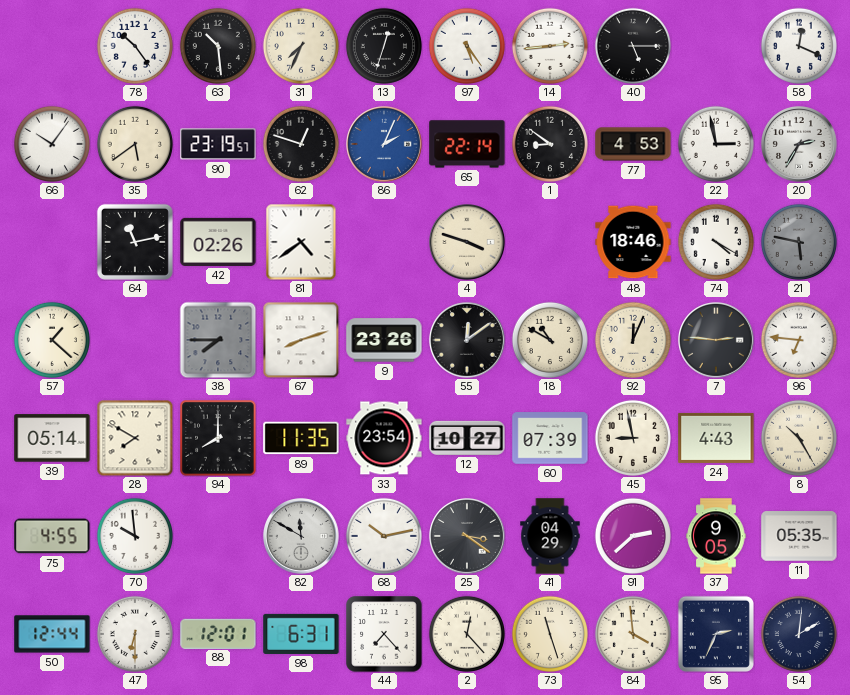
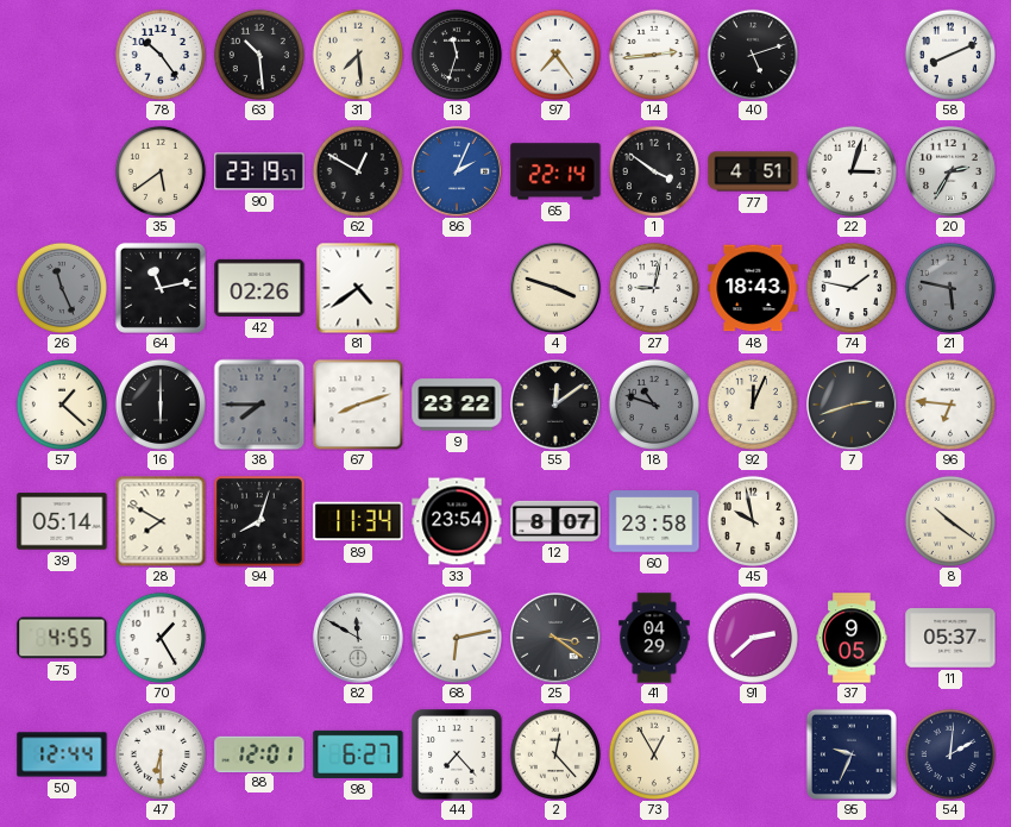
31: 7:34 -> 7:29
13: 12:33 -> 11:33
97: 5:24 -> 7:24
40: 5:15 -> 5:12
58: 12:19 -> 8:11
66: 10:06 -> none
62: 12:48 -> 12:50
1: 8:51 -> 3:51
77: 4:53 -> 4:51
22: 2:58 -> 3:03
26: none -> 11:26
27: none -> 9:02
48: 18:46 -> 18:43
74: 4:20 -> 1:47
16: none -> 6:00
9: 23:26 -> 23:22
18: 10:50 -> 10:48
18 dial: cream -> grey
7: 2:46 -> 2:42
94: 8:00 -> 8:03
89: 11:35 -> 11:34
12: 10:27 -> 8:07
60: 07:39 -> 23:58
45: 8:58 -> 9:58
24: 4:43 -> none
8: 10:25 -> 10:21
70: 9:59 -> 1:25
68: 10:13 -> 6:13
11: 05:35 -> 05:37
98: 6:31 -> 6:27
73: 11:27 -> 12:55
84: 3:59 -> none
95: 2:34 -> 9:34
